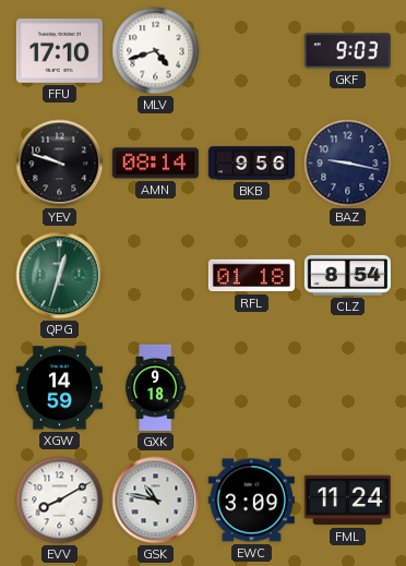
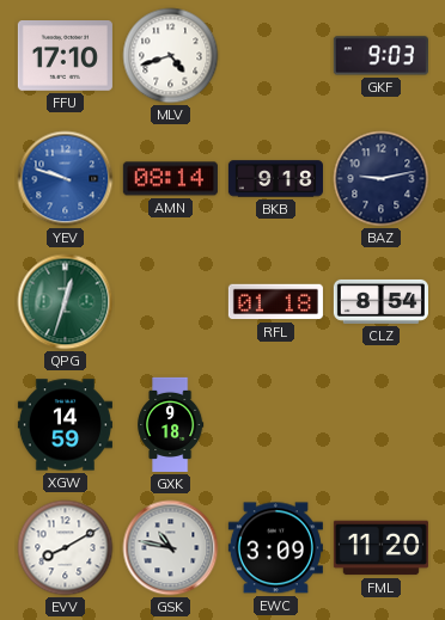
YEV dial: black -> blue
BKB: 9:56 -> 9:18
BAZ: 9:17 -> 9:13
FML: 11:24 -> 11:20
